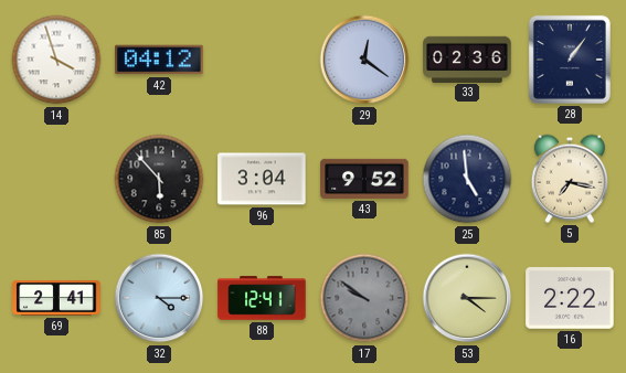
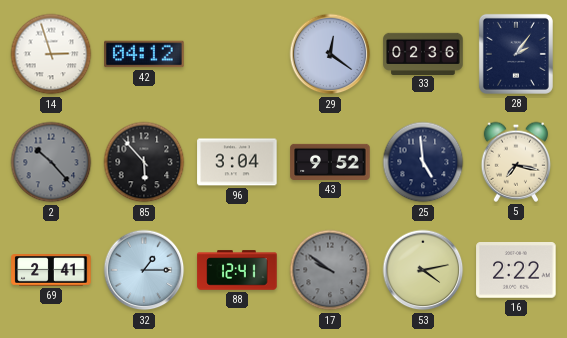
14: 3:57 -> 2:57
28: 1:06 -> 2:06
2: none -> 10:23
32: 4:15 -> 1:15
53: 4:15 -> 4:13
